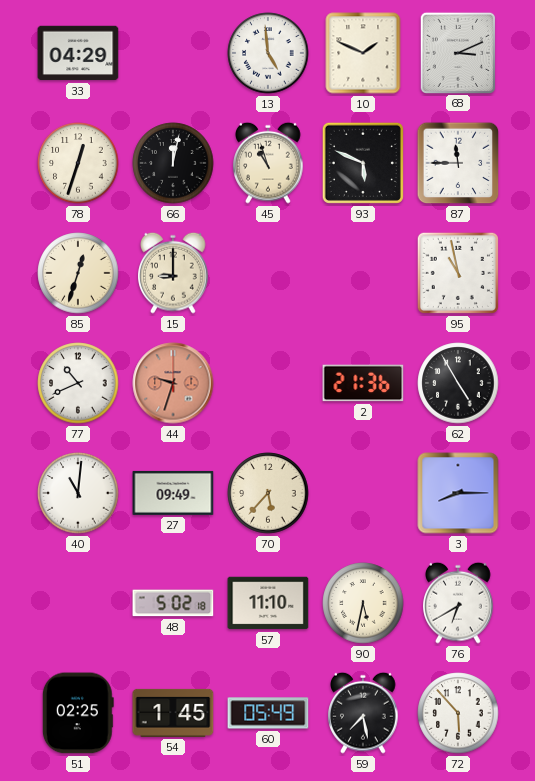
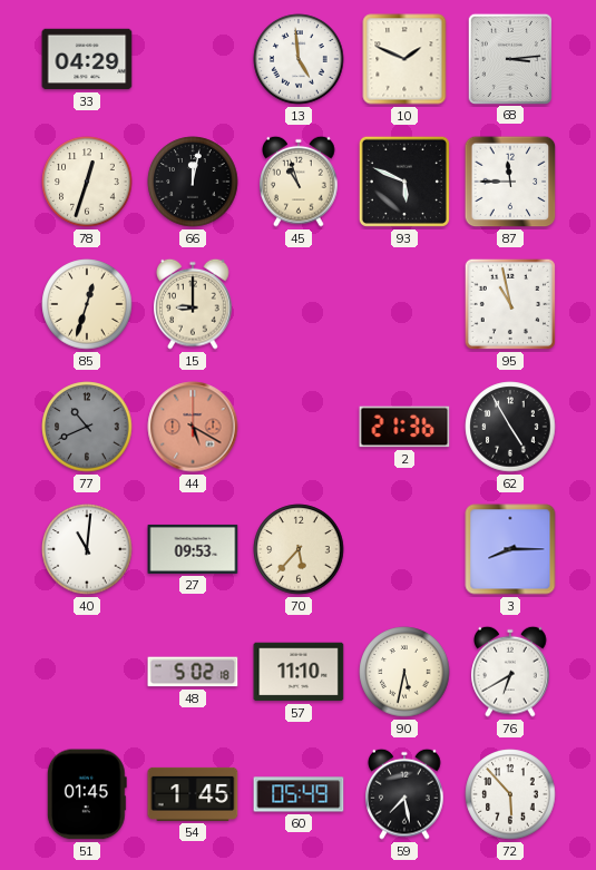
68: 3:11 -> 3:14
77 dial: white -> grey
44: 9:33 -> 5:20
27: 09:49 -> 09:53
51: 02:25 -> 01:45
